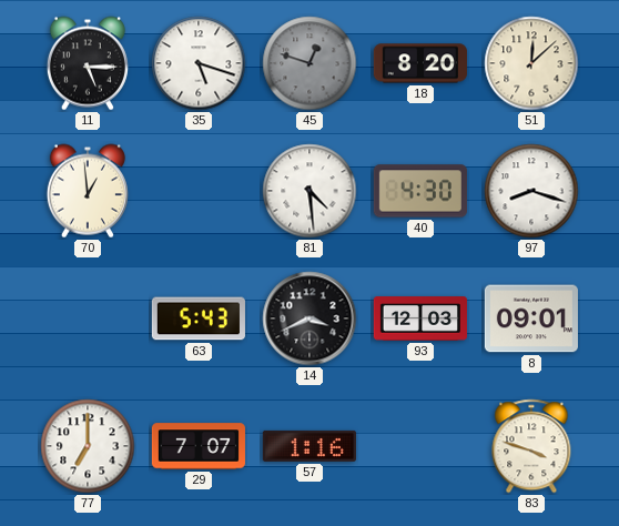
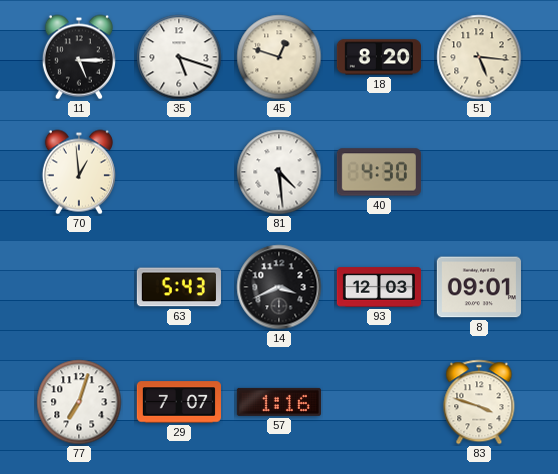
45 dial: grey -> cream
51: 12:08 -> 5:16
97: 8:18 -> none
77: 7:00 -> 7:03
